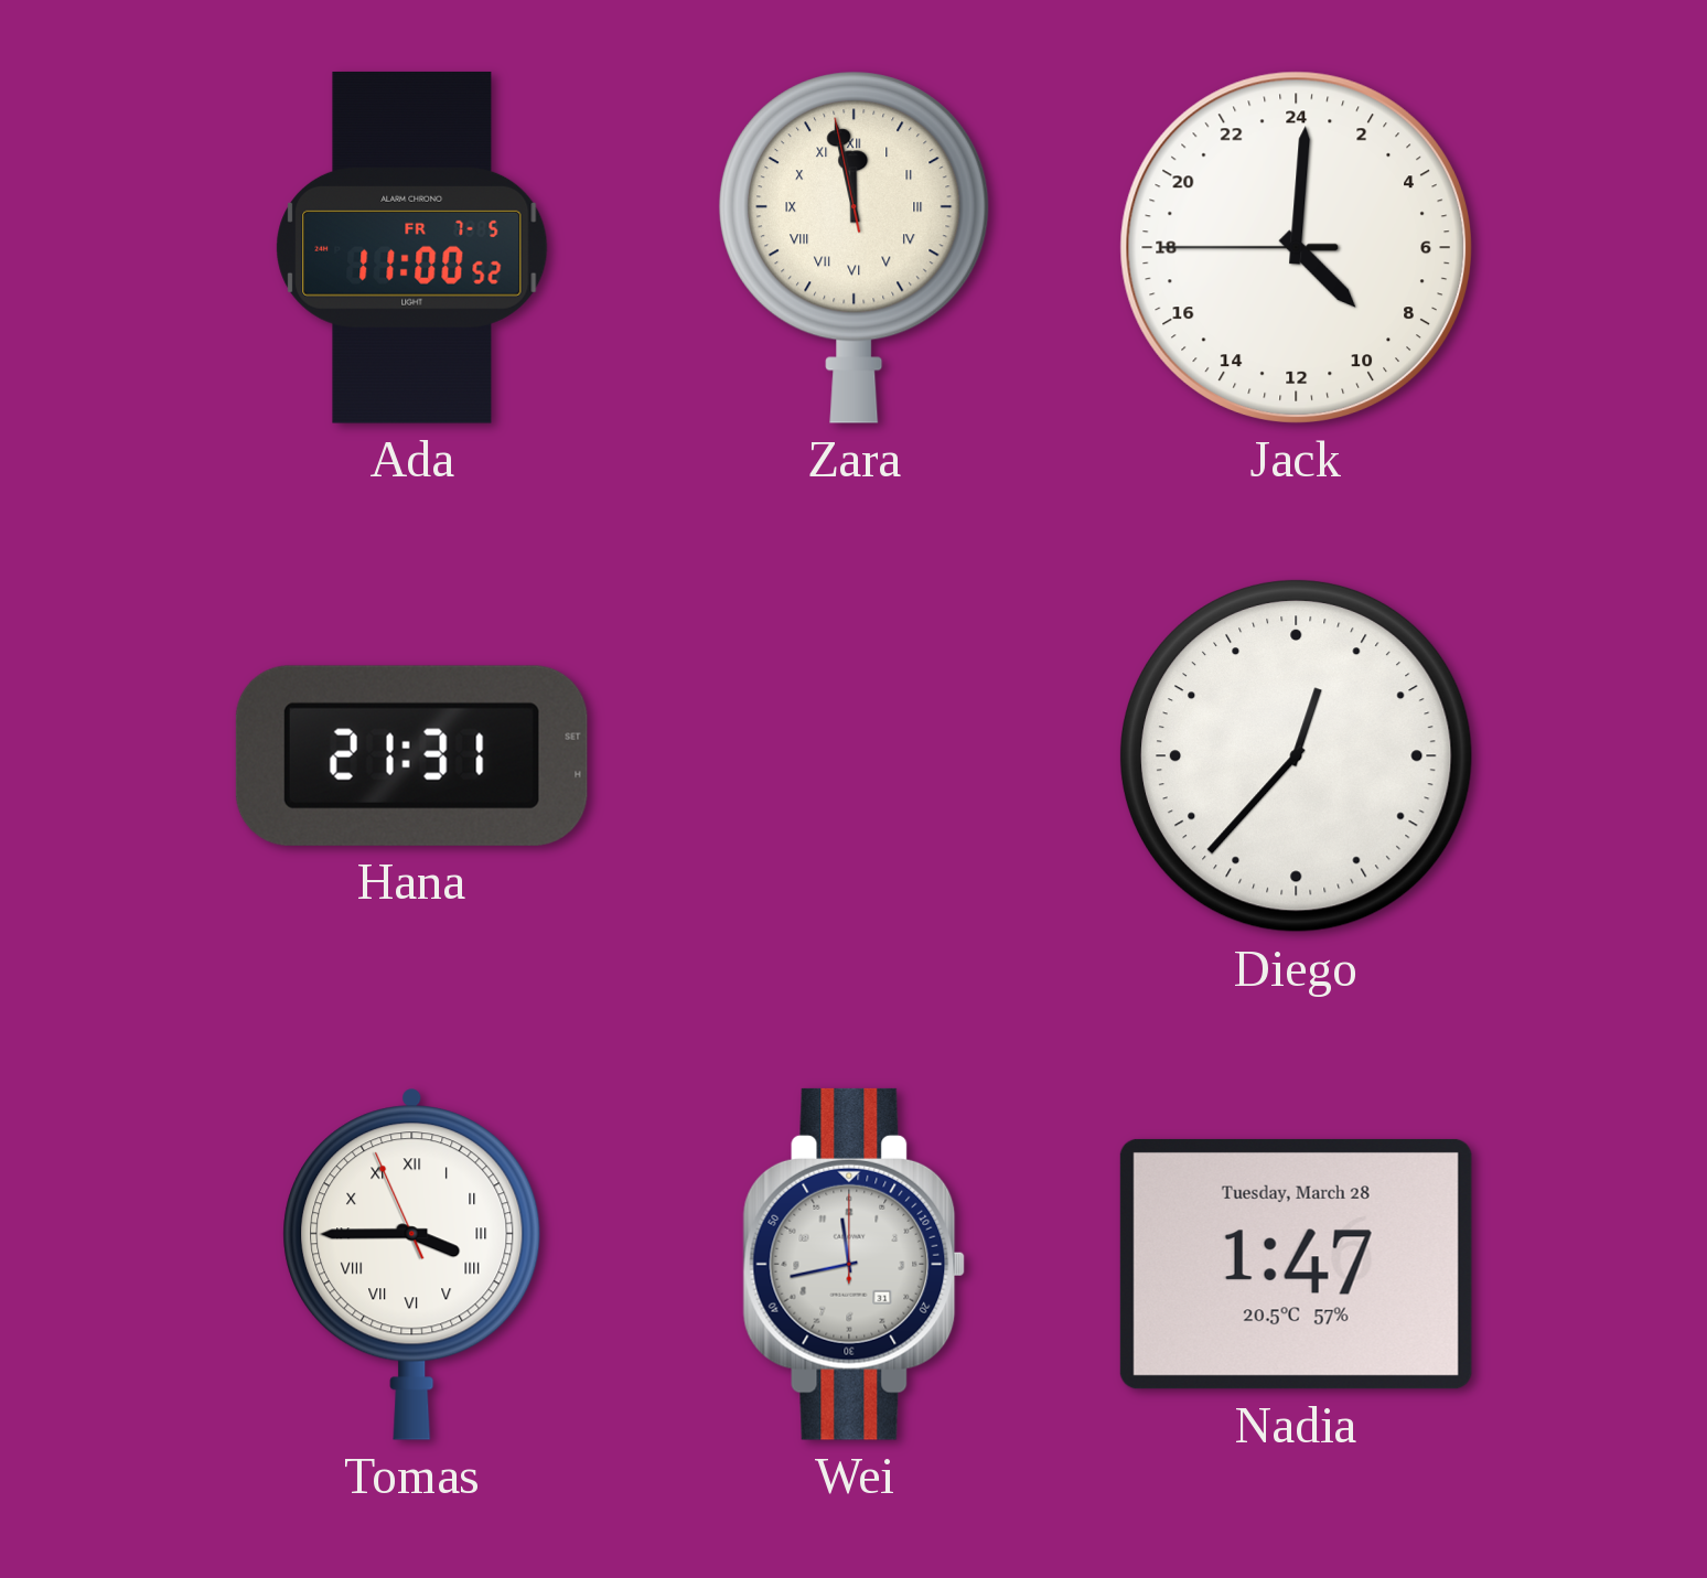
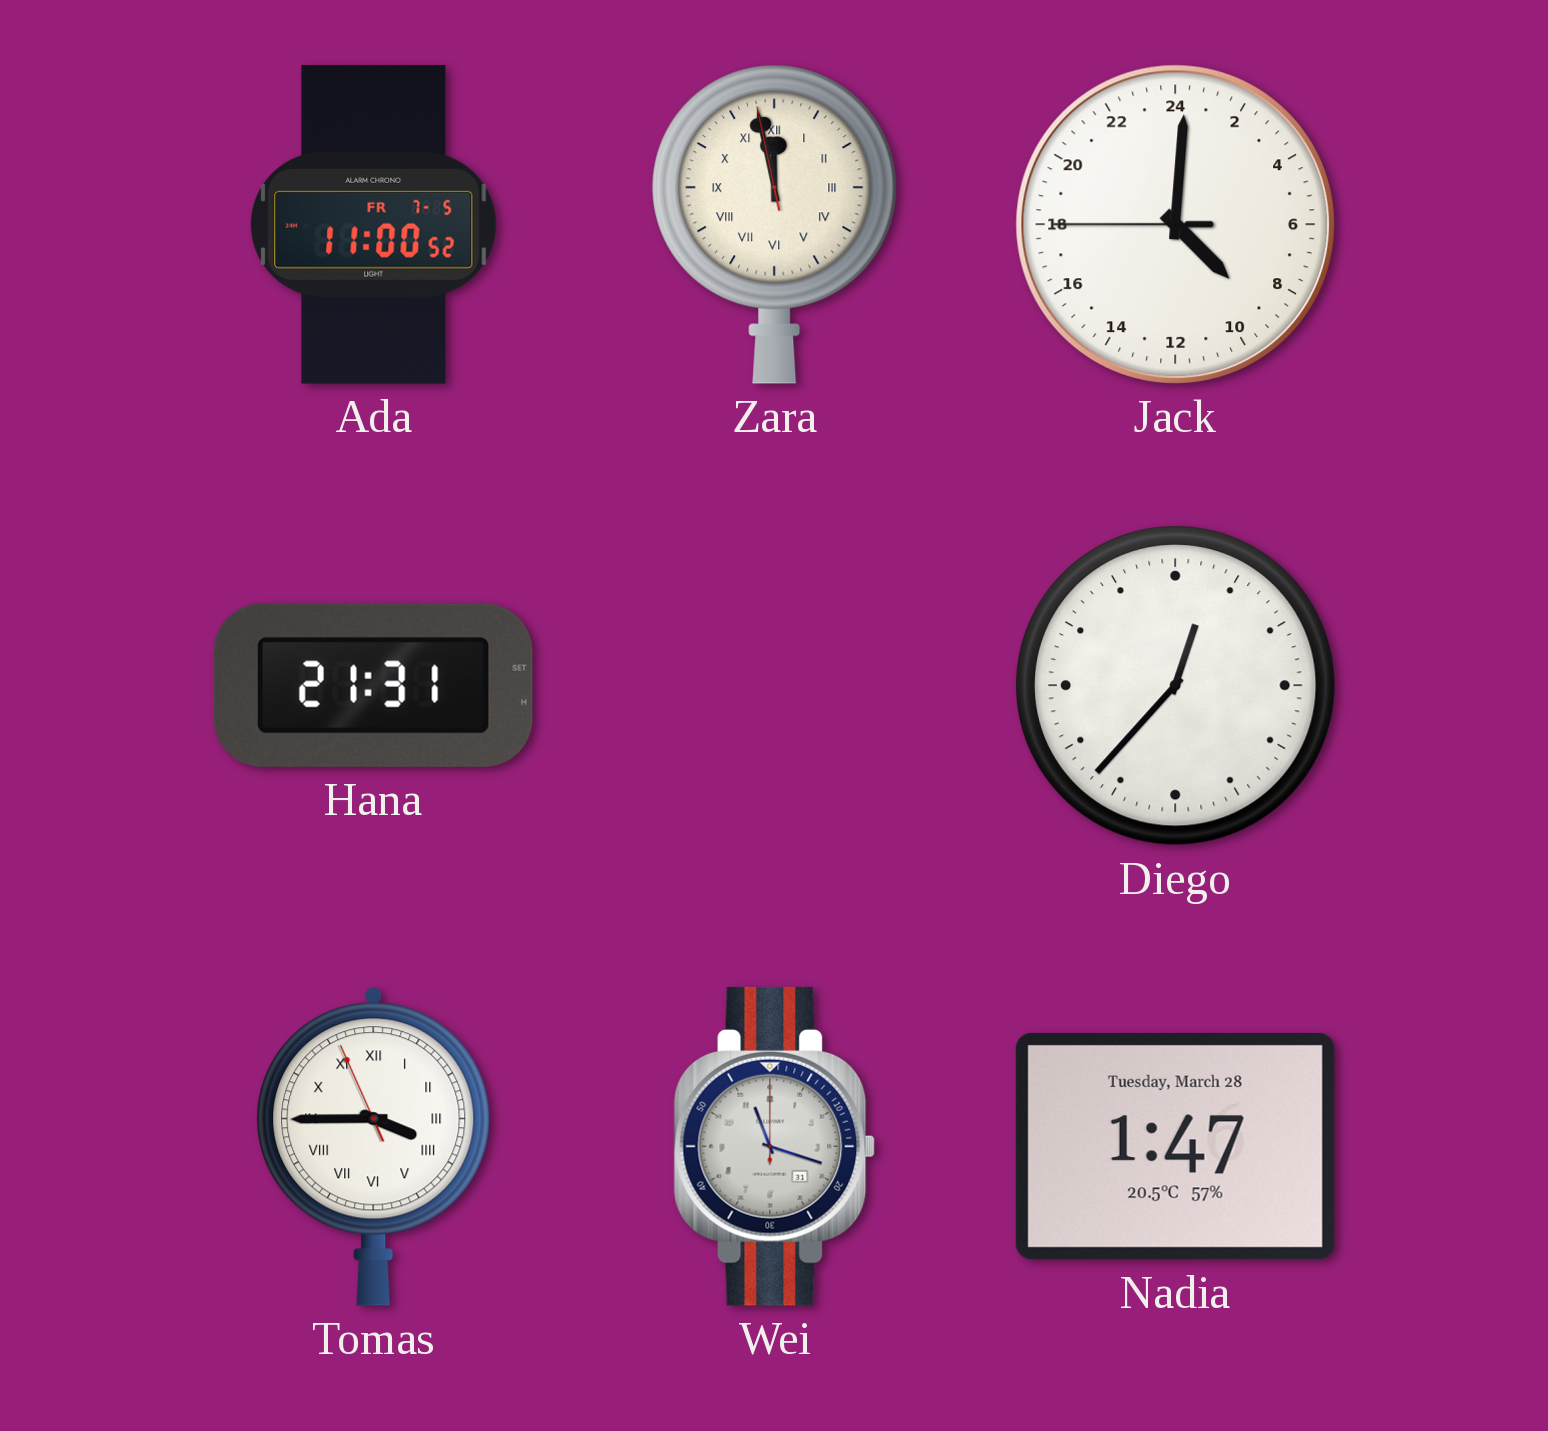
Wei: 11:43 -> 11:18
